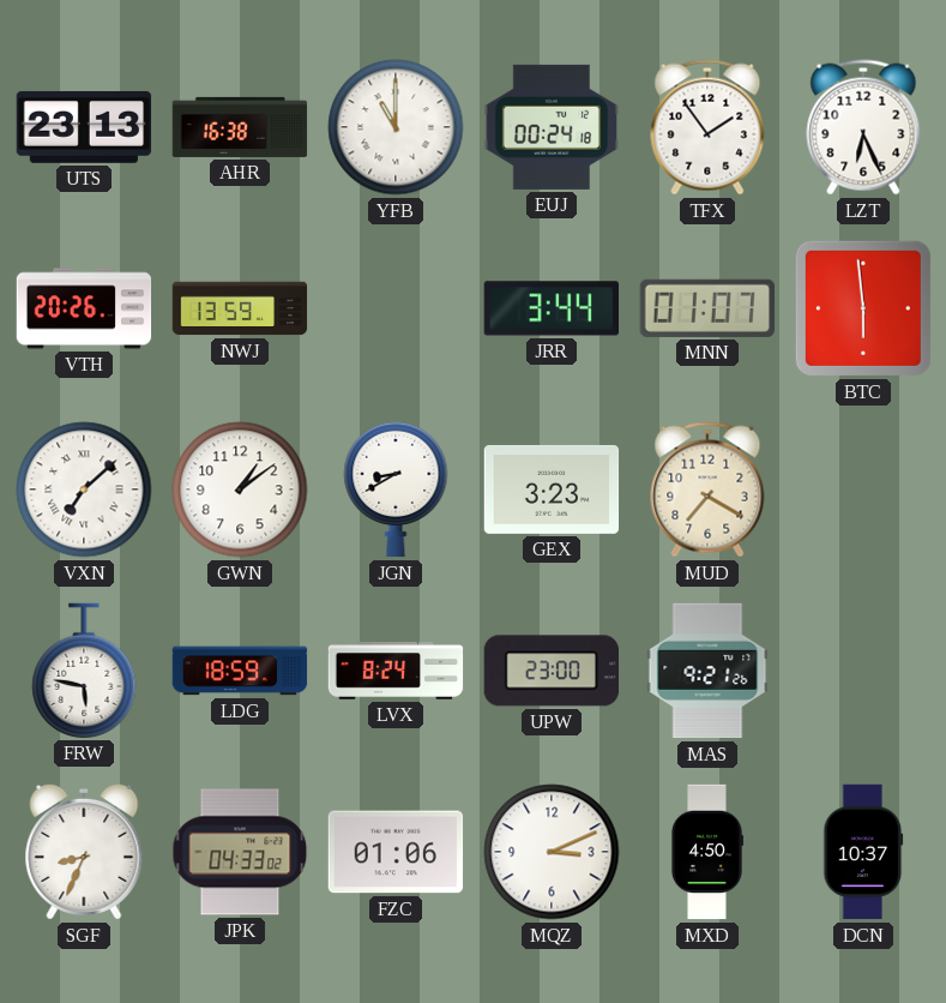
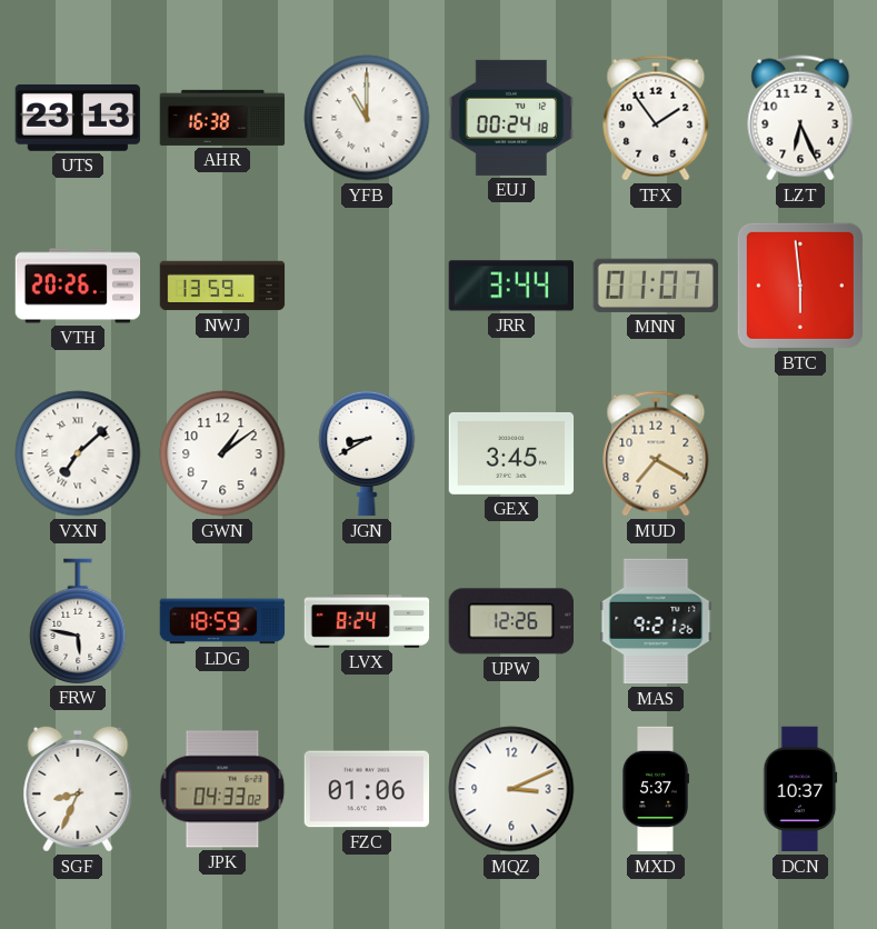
GEX: 3:23 -> 3:45
UPW: 23:00 -> 12:26
MXD: 4:50 -> 5:37
